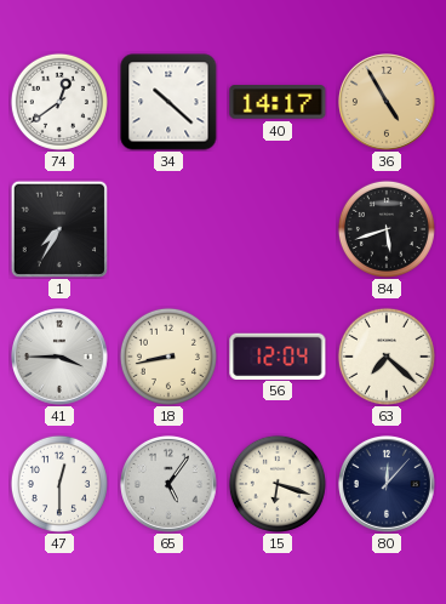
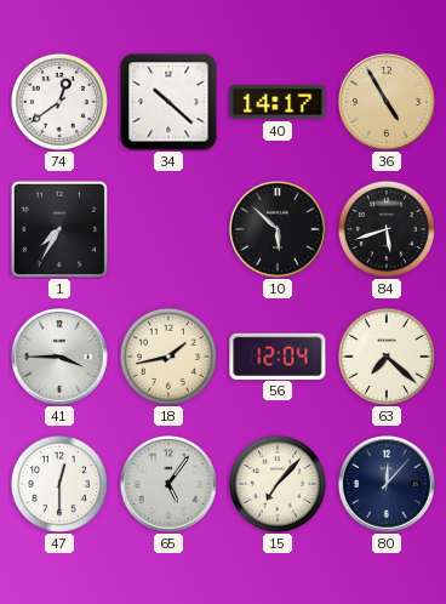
10: none -> 5:52
18: 8:43 -> 1:43
15: 6:18 -> 7:07
